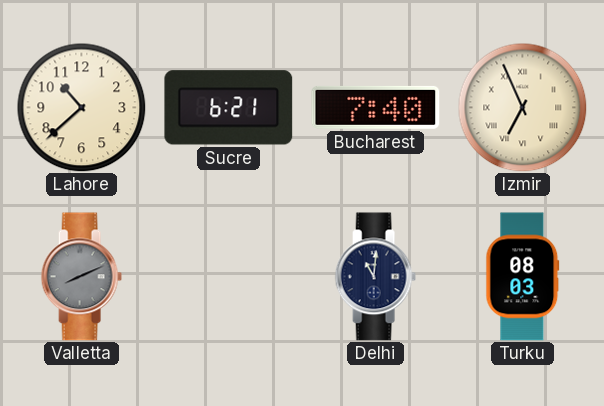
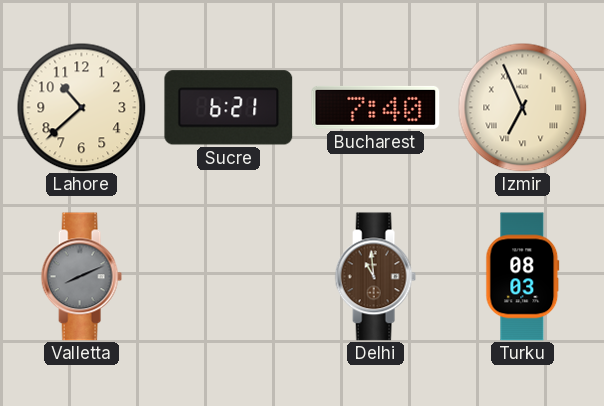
Delhi: 11:01 -> 10:59
Delhi dial: navy -> brown
